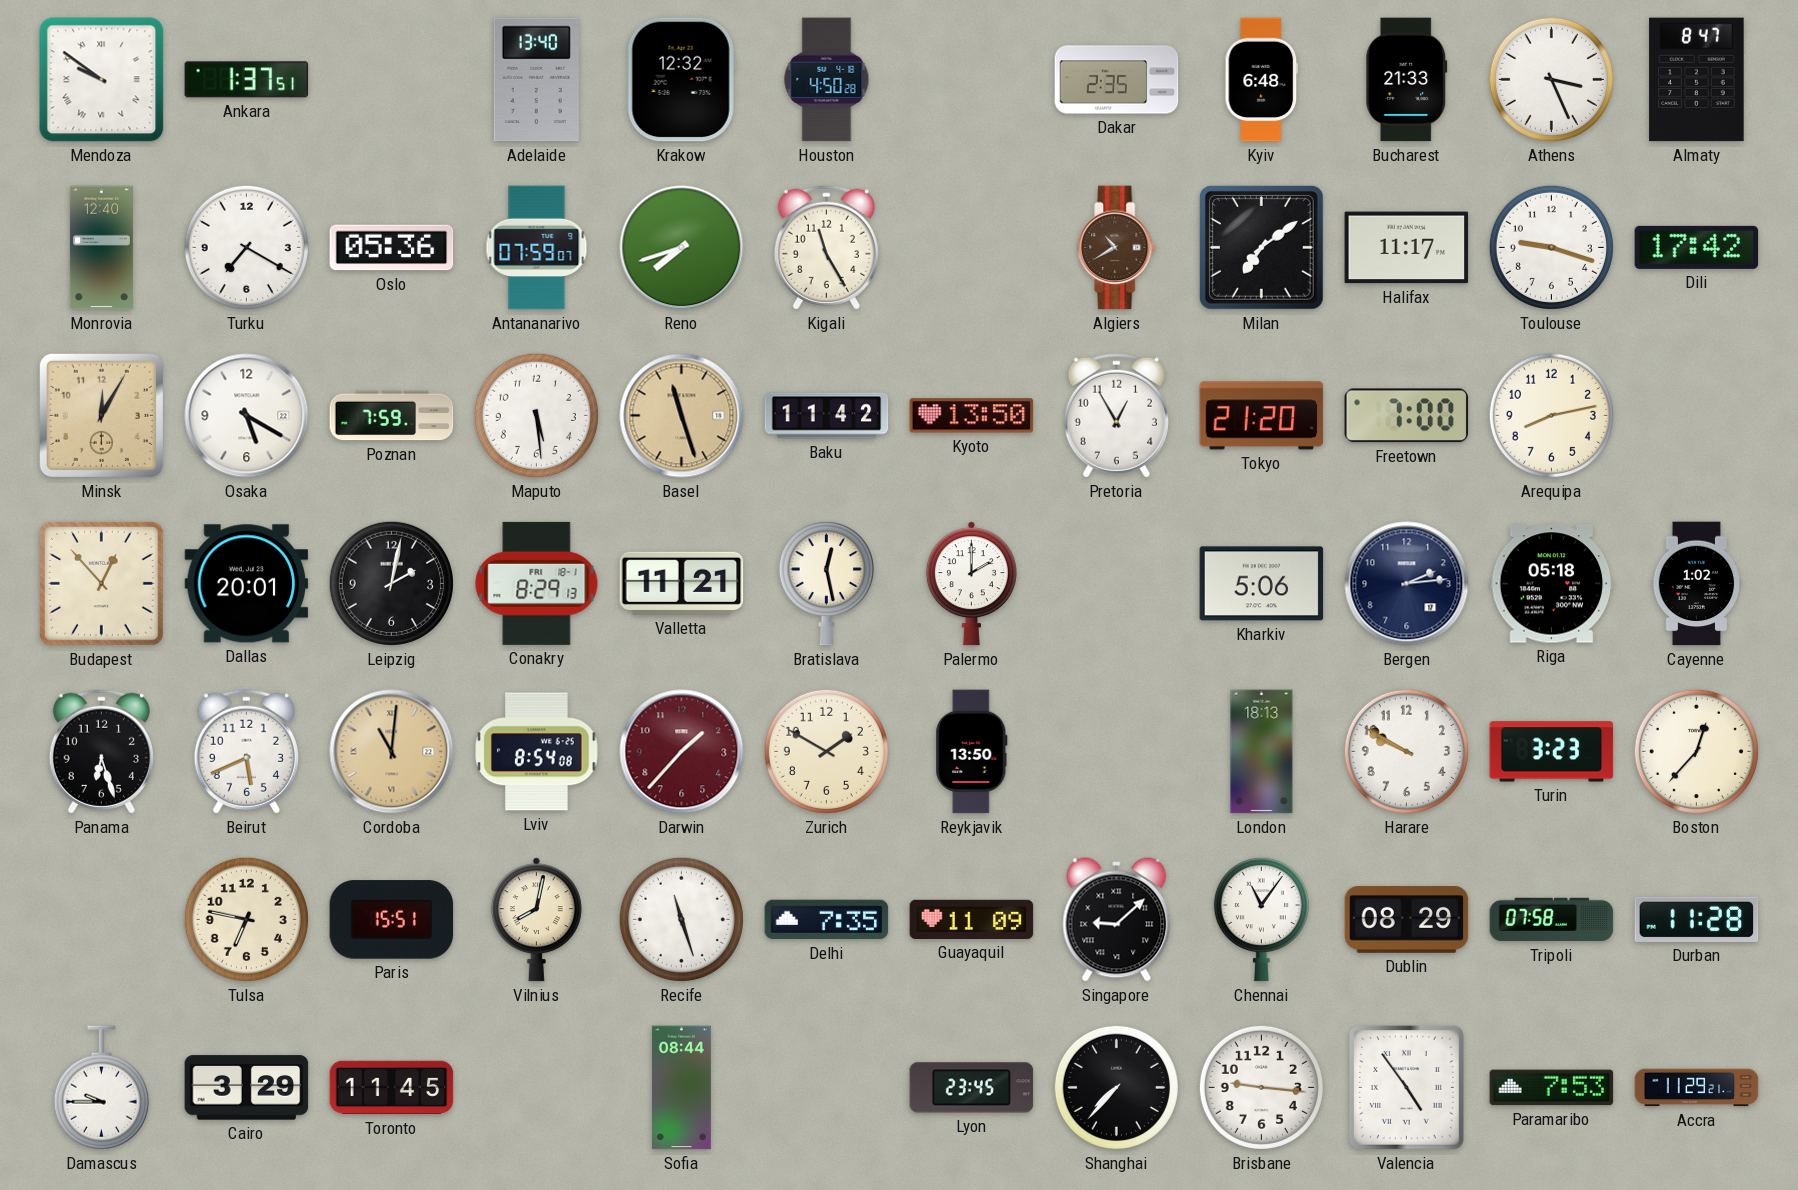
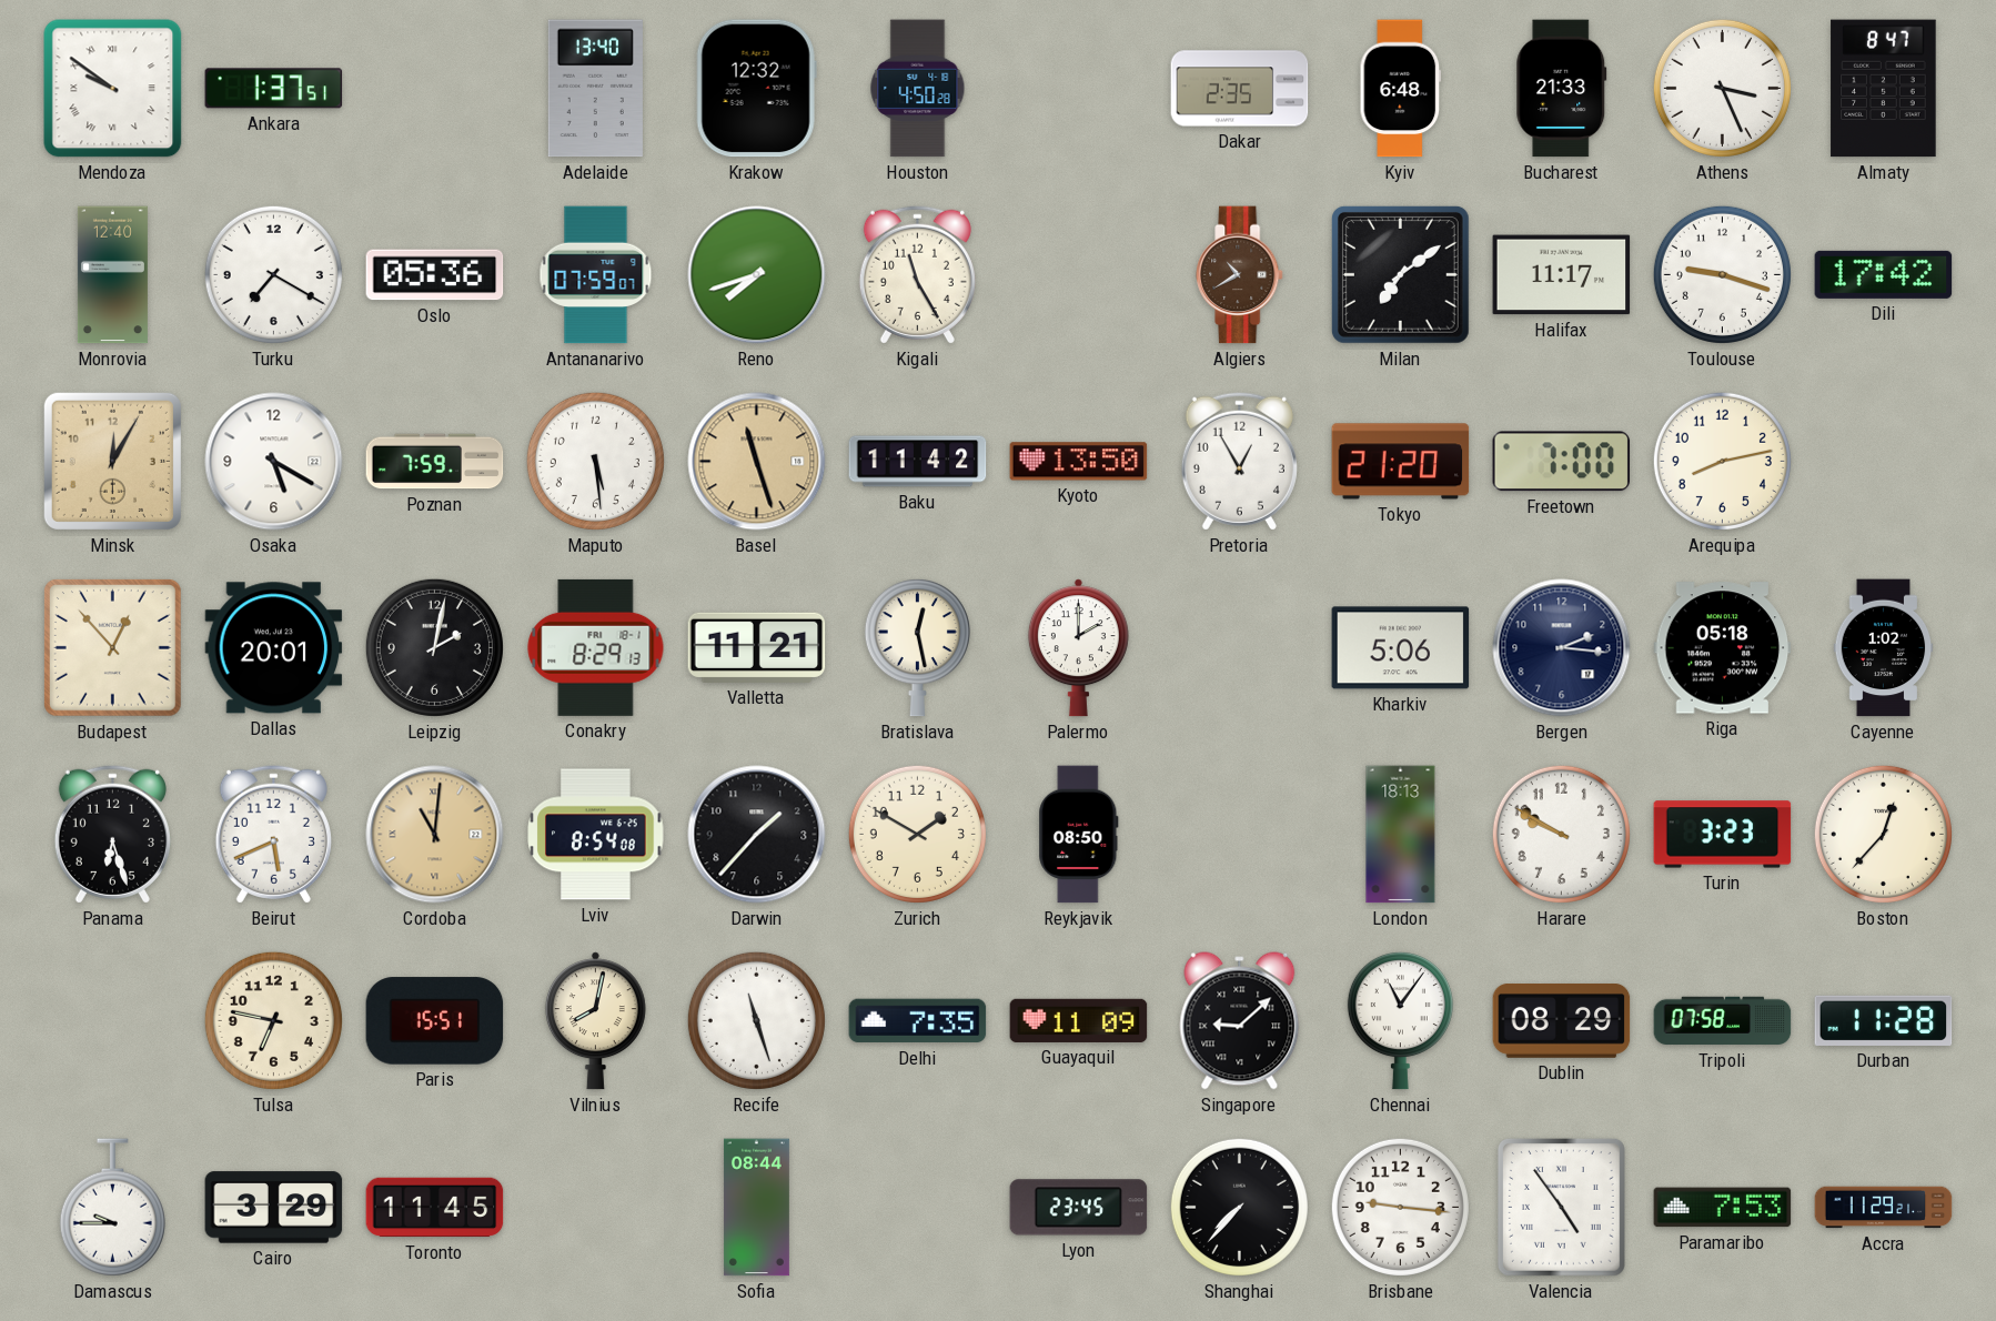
Bergen: 2:14 -> 2:16
Darwin dial: burgundy -> black
Reykjavik: 13:50 -> 08:50
